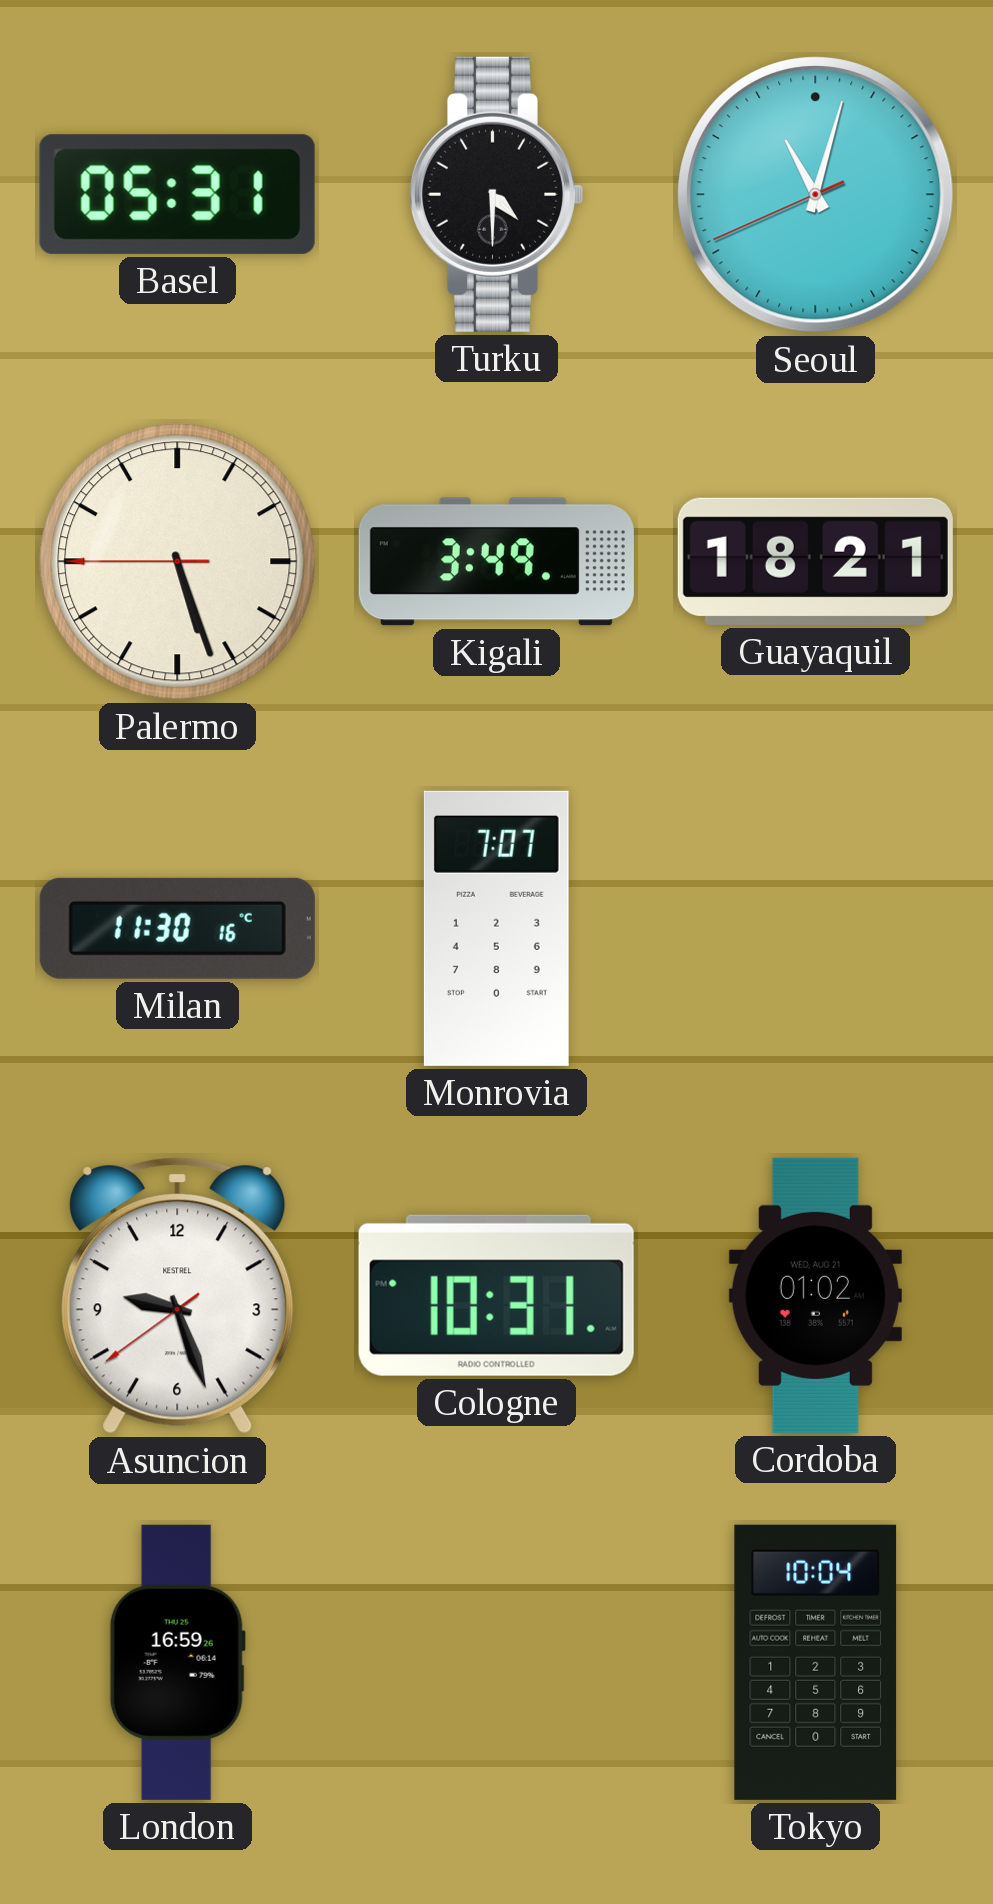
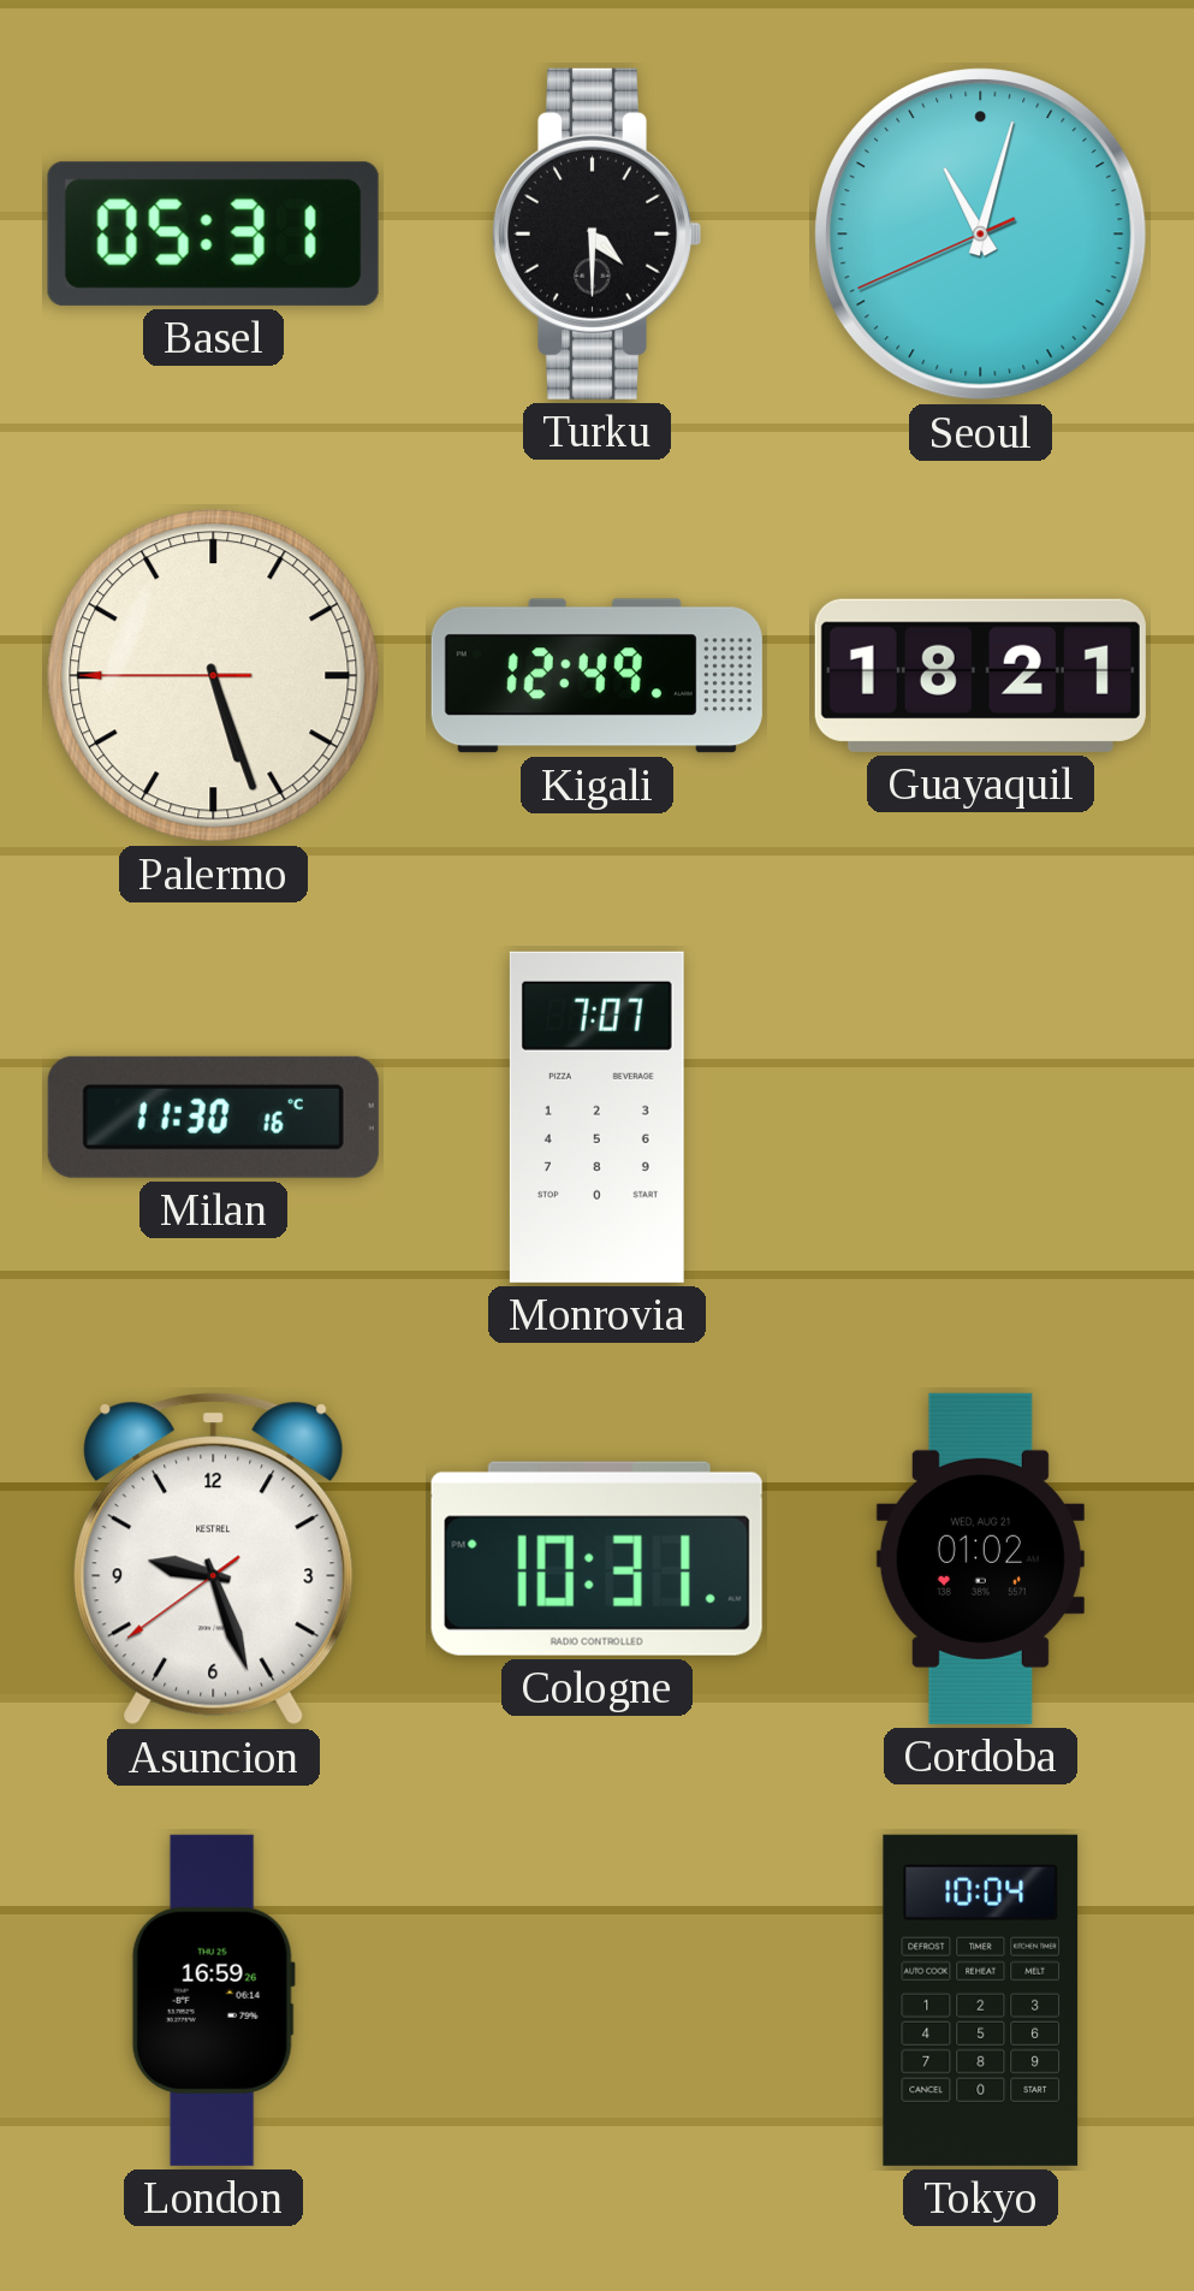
Kigali: 3:49 -> 12:49
